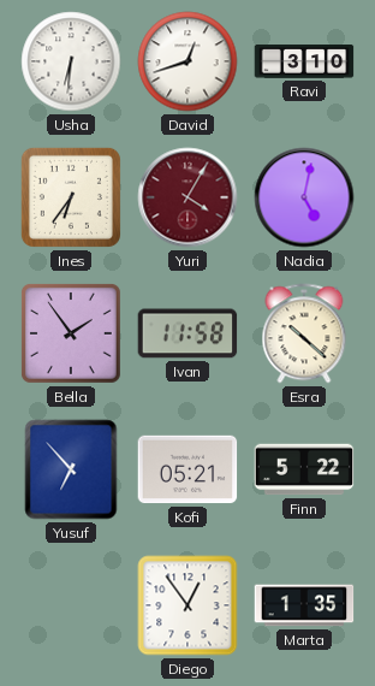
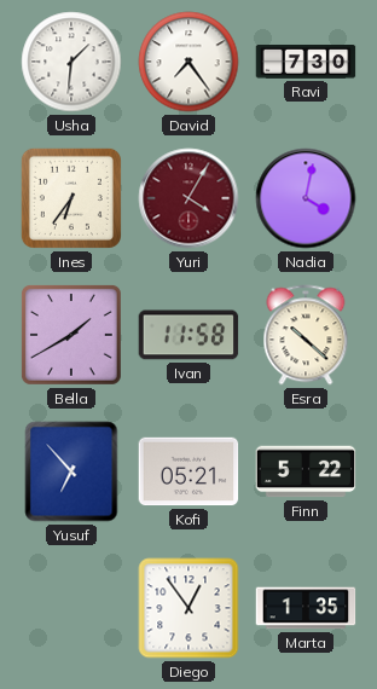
Usha: 6:31 -> 1:31
David: 12:42 -> 7:24
Ravi: 3:10 -> 7:30
Nadia: 5:02 -> 4:02
Bella: 1:54 -> 1:40
